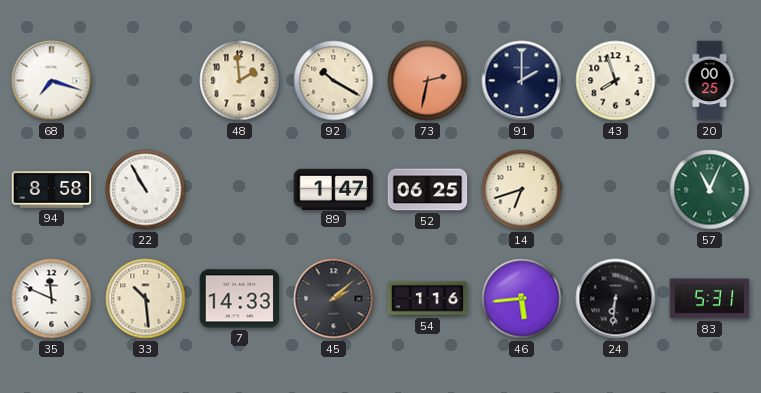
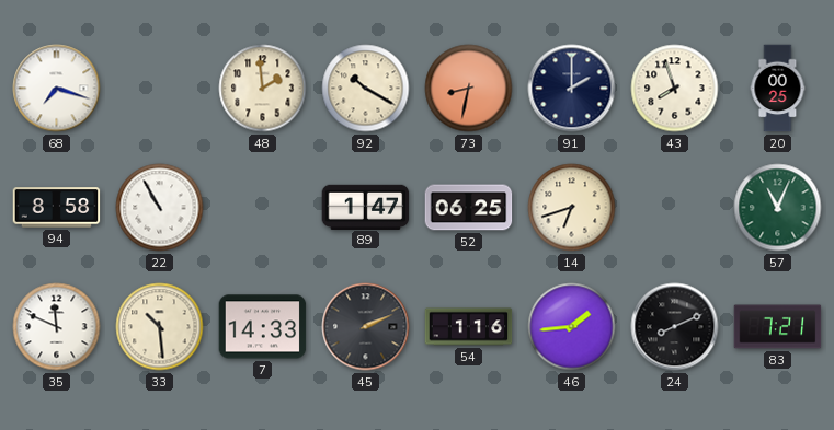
73: 2:32 -> 8:32
45: 2:08 -> 2:11
46: 5:44 -> 1:44
24: 6:31 -> 8:11
83: 5:31 -> 7:21
